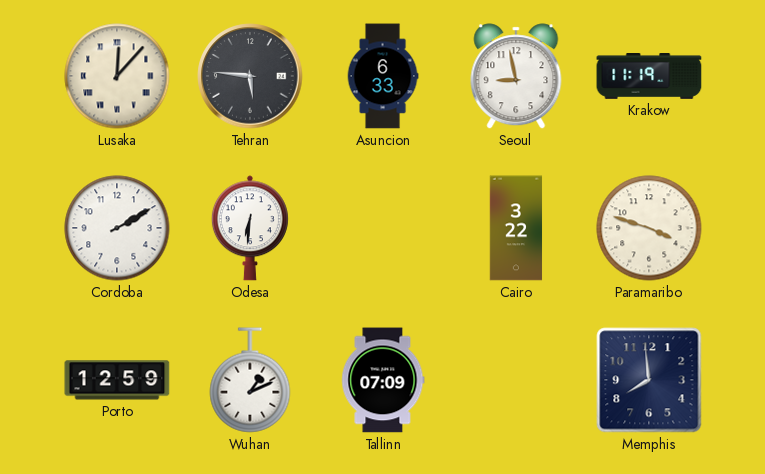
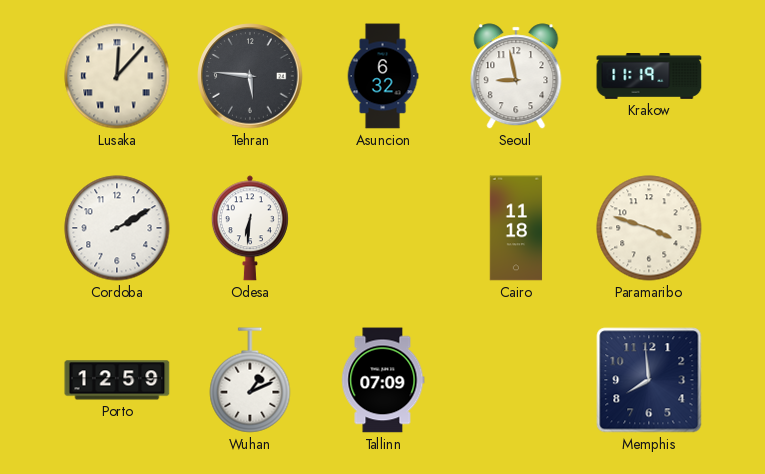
Asuncion: 6:33 -> 6:32
Cairo: 3:22 -> 11:18
